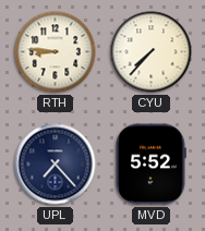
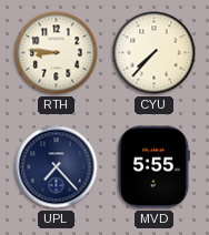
MVD: 5:52 -> 5:55
